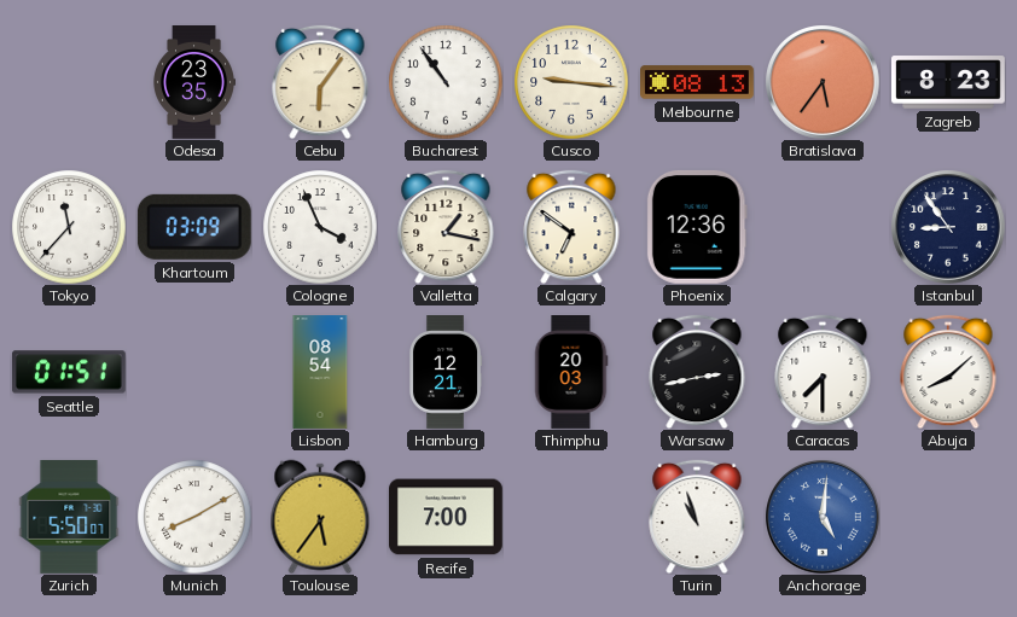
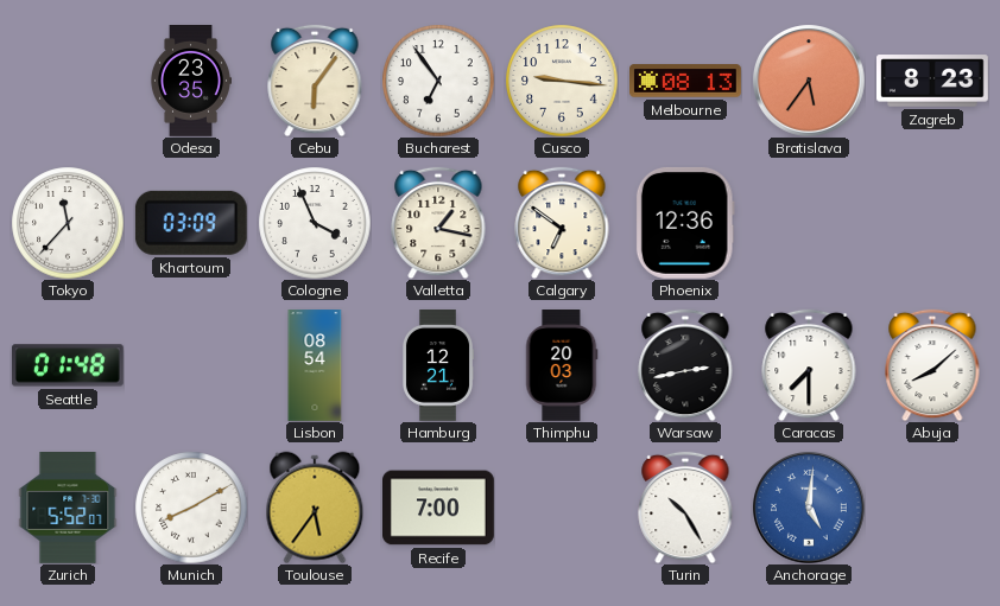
Bucharest: 10:54 -> 6:54
Istanbul: 8:54 -> none
Seattle: 01:51 -> 01:48
Zurich: 5:50 -> 5:52
Turin: 10:57 -> 10:25
